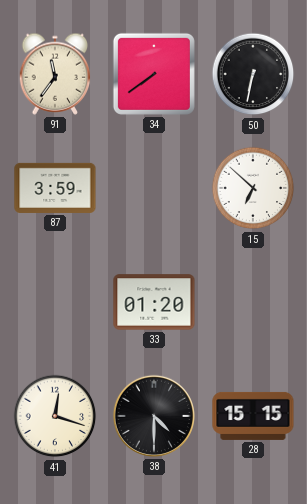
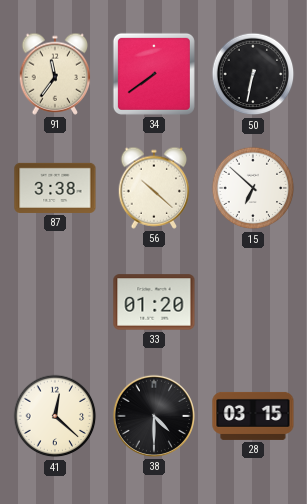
87: 3:59 -> 3:38
56: none -> 10:22
41: 12:18 -> 12:22
28: 15:15 -> 03:15
